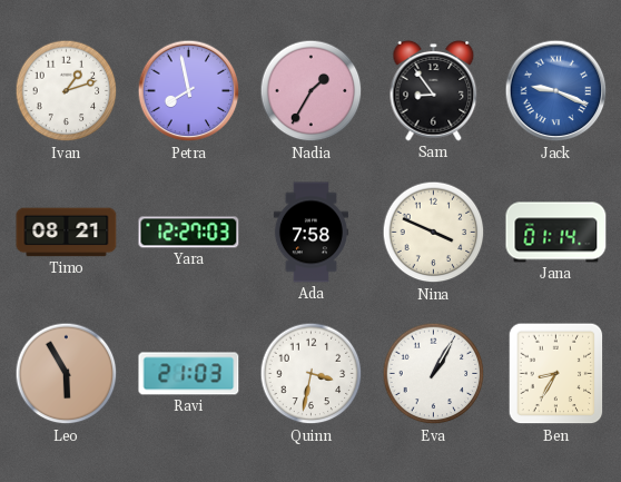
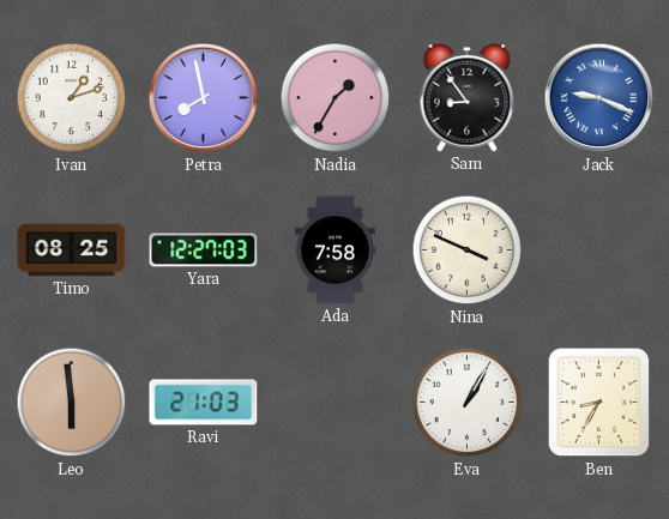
Timo: 08:21 -> 08:25
Jana: 01:14 -> none
Leo: 5:55 -> 5:59
Quinn: 3:32 -> none
